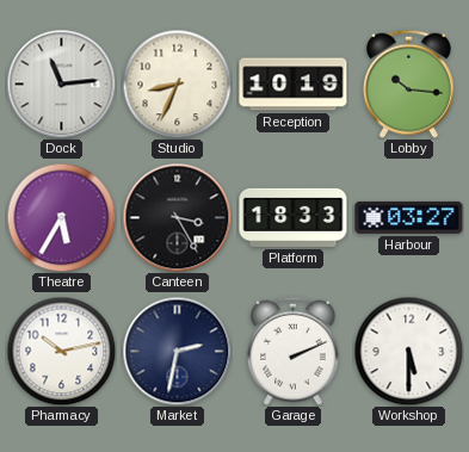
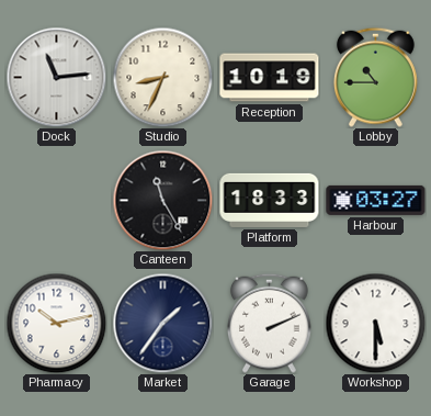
Lobby: 10:16 -> 10:45
Theatre: 5:35 -> none
Canteen: 3:25 -> 11:25
Market: 2:32 -> 1:36
